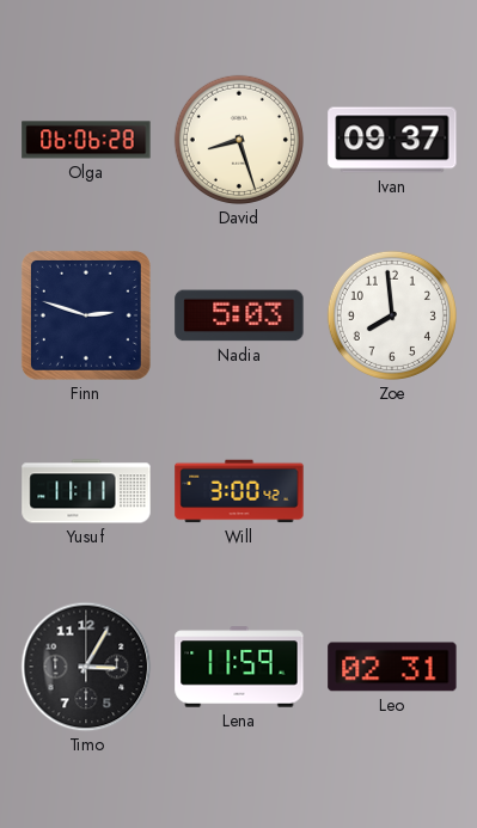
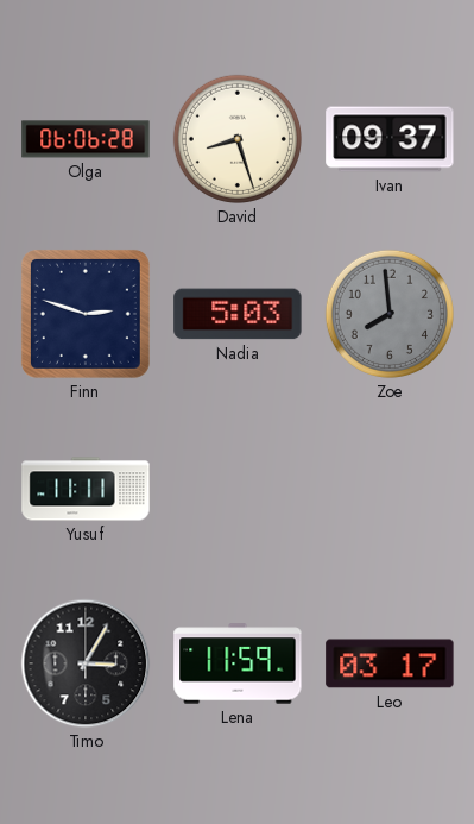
Zoe dial: white -> grey
Will: 3:00 -> none
Leo: 02:31 -> 03:17
